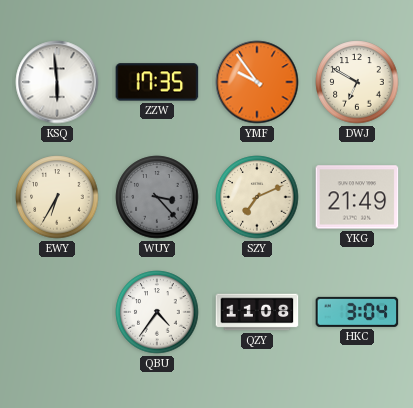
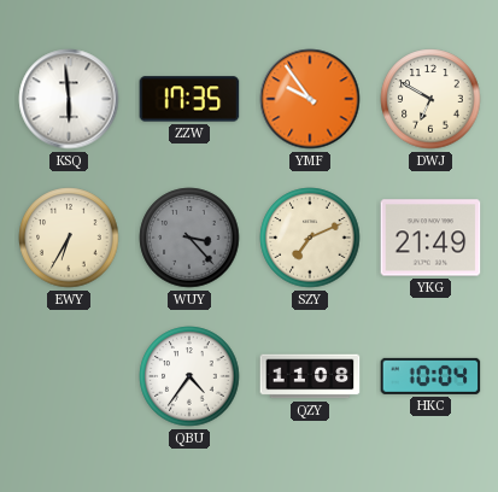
HKC: 3:04 -> 10:04
